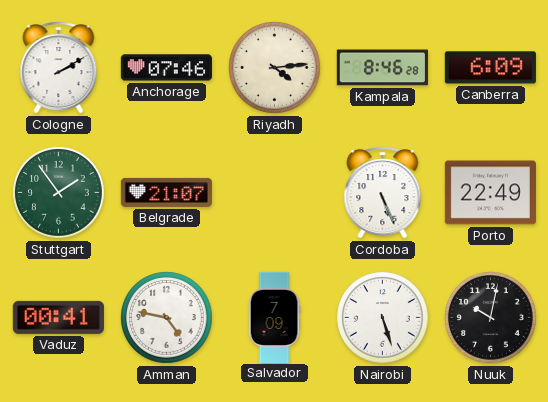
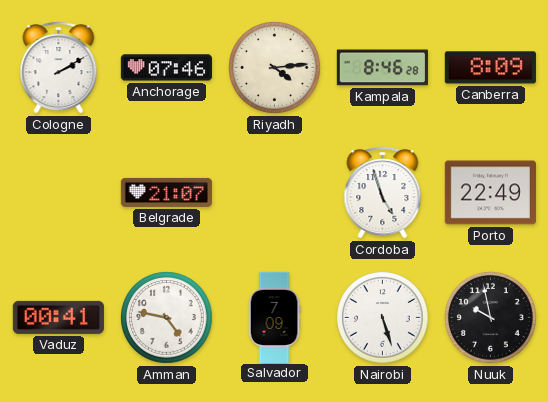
Canberra: 6:09 -> 8:09
Stuttgart: 1:54 -> none
Cordoba: 5:26 -> 4:57
Nuuk: 10:02 -> 9:58
